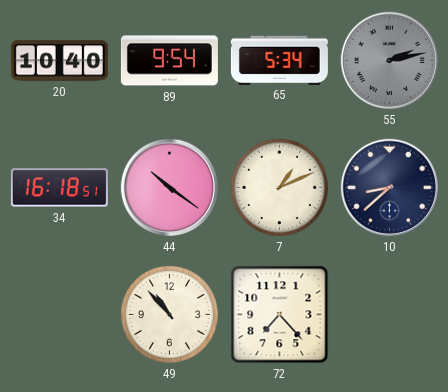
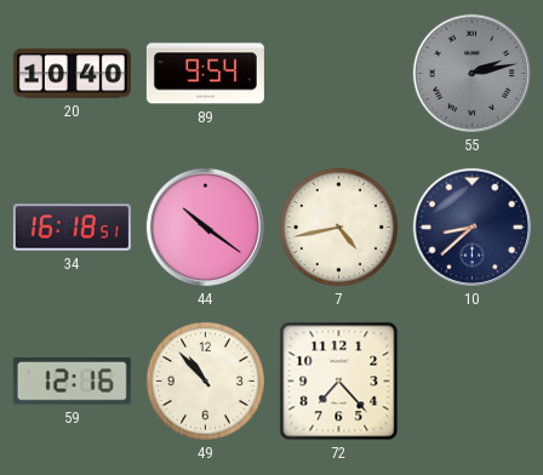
65: 5:34 -> none
7: 1:11 -> 4:43
59: none -> 12:16
